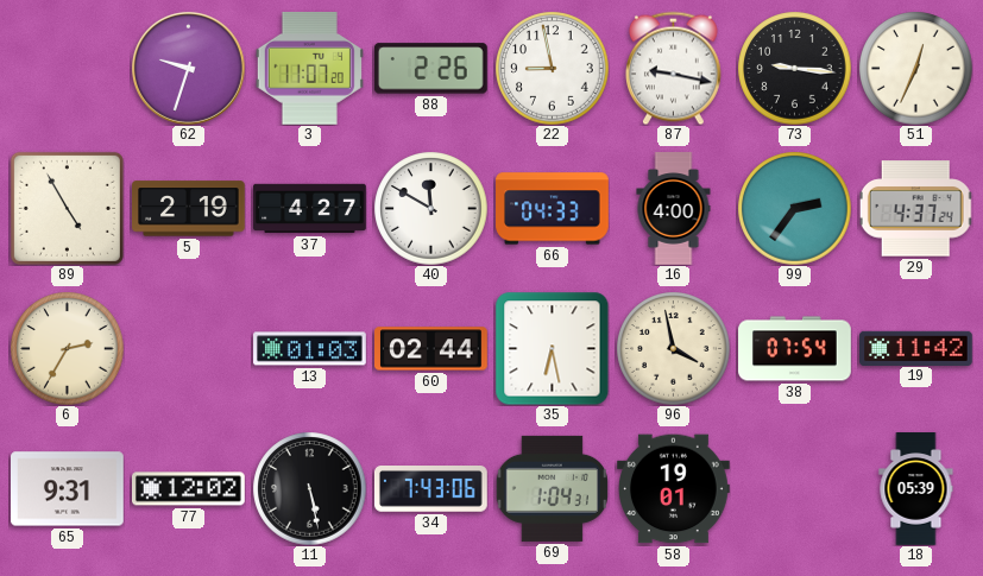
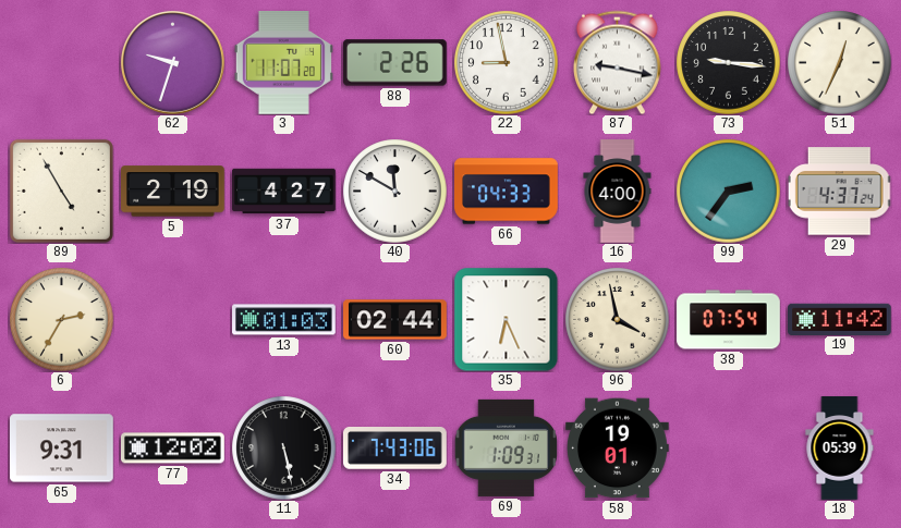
35: 6:28 -> 6:26
69: 1:04 -> 1:09
